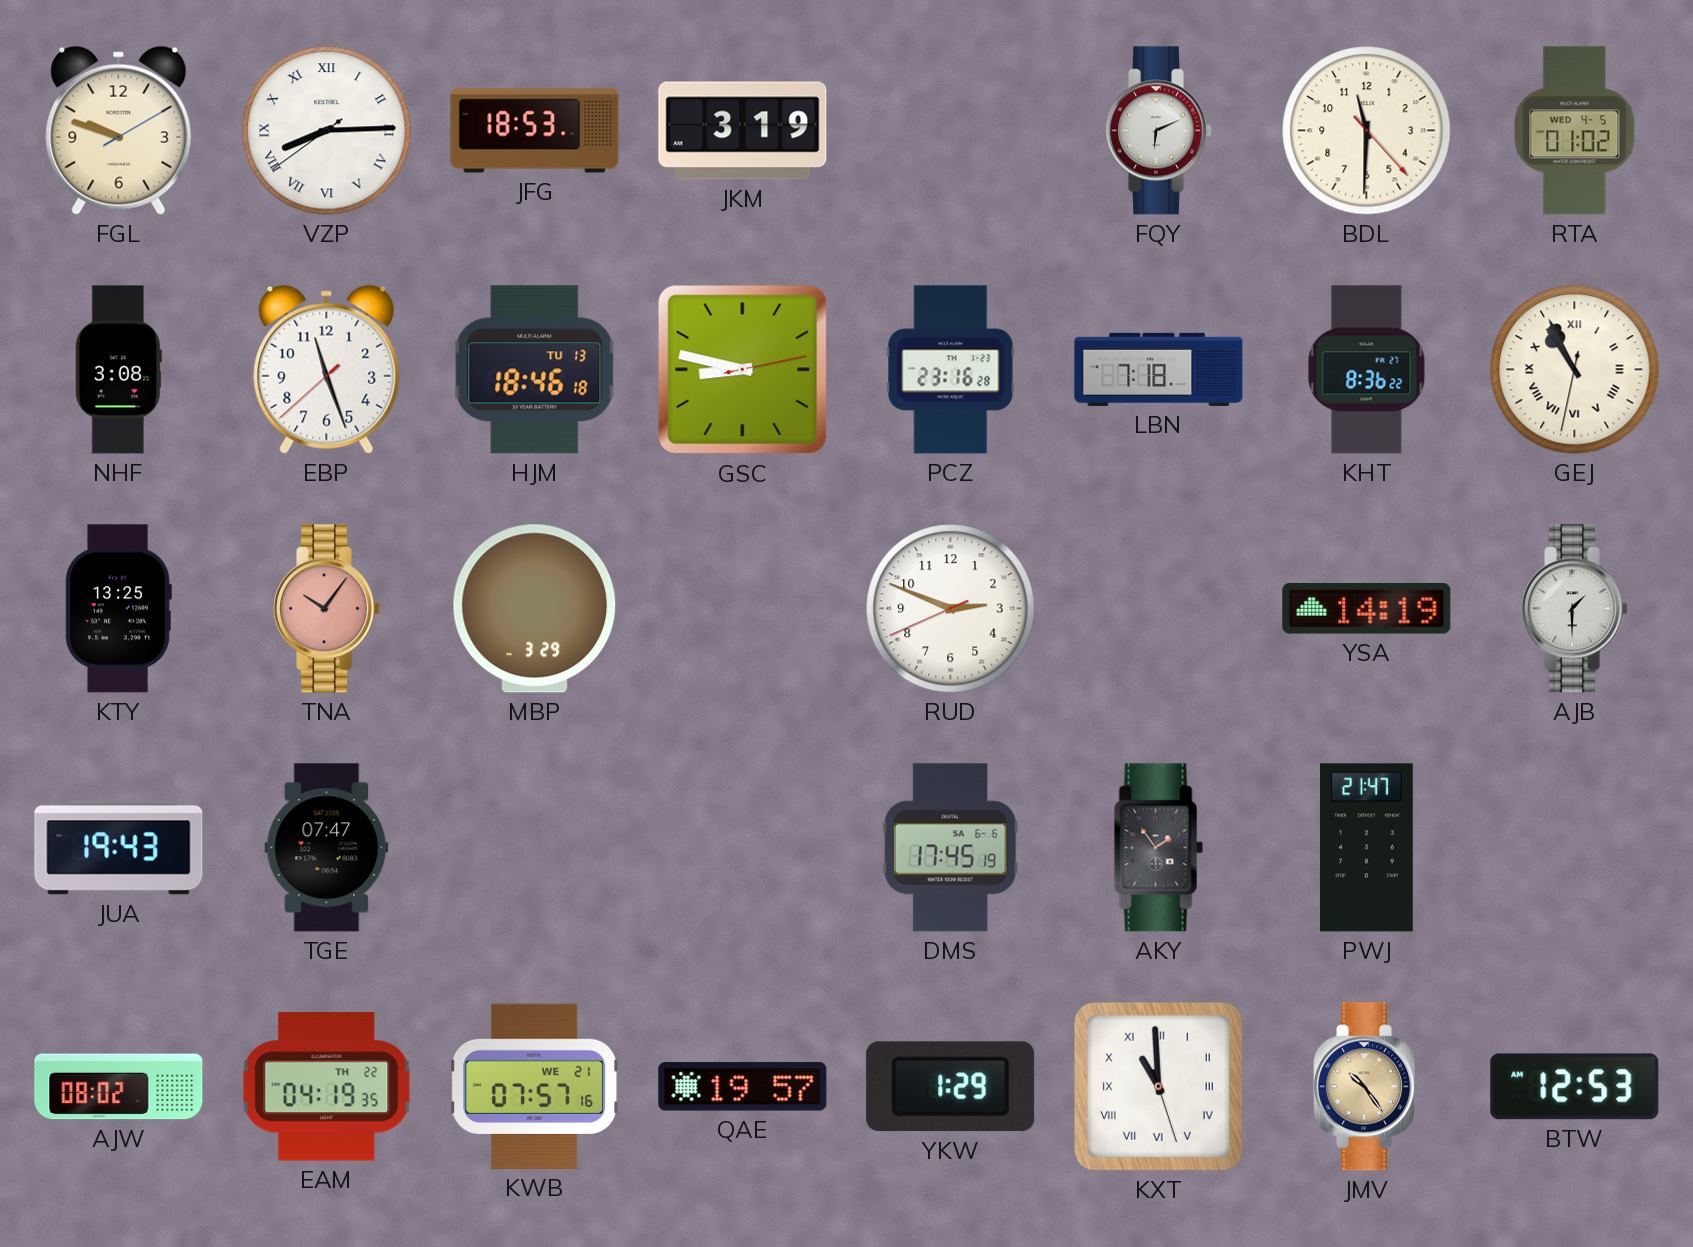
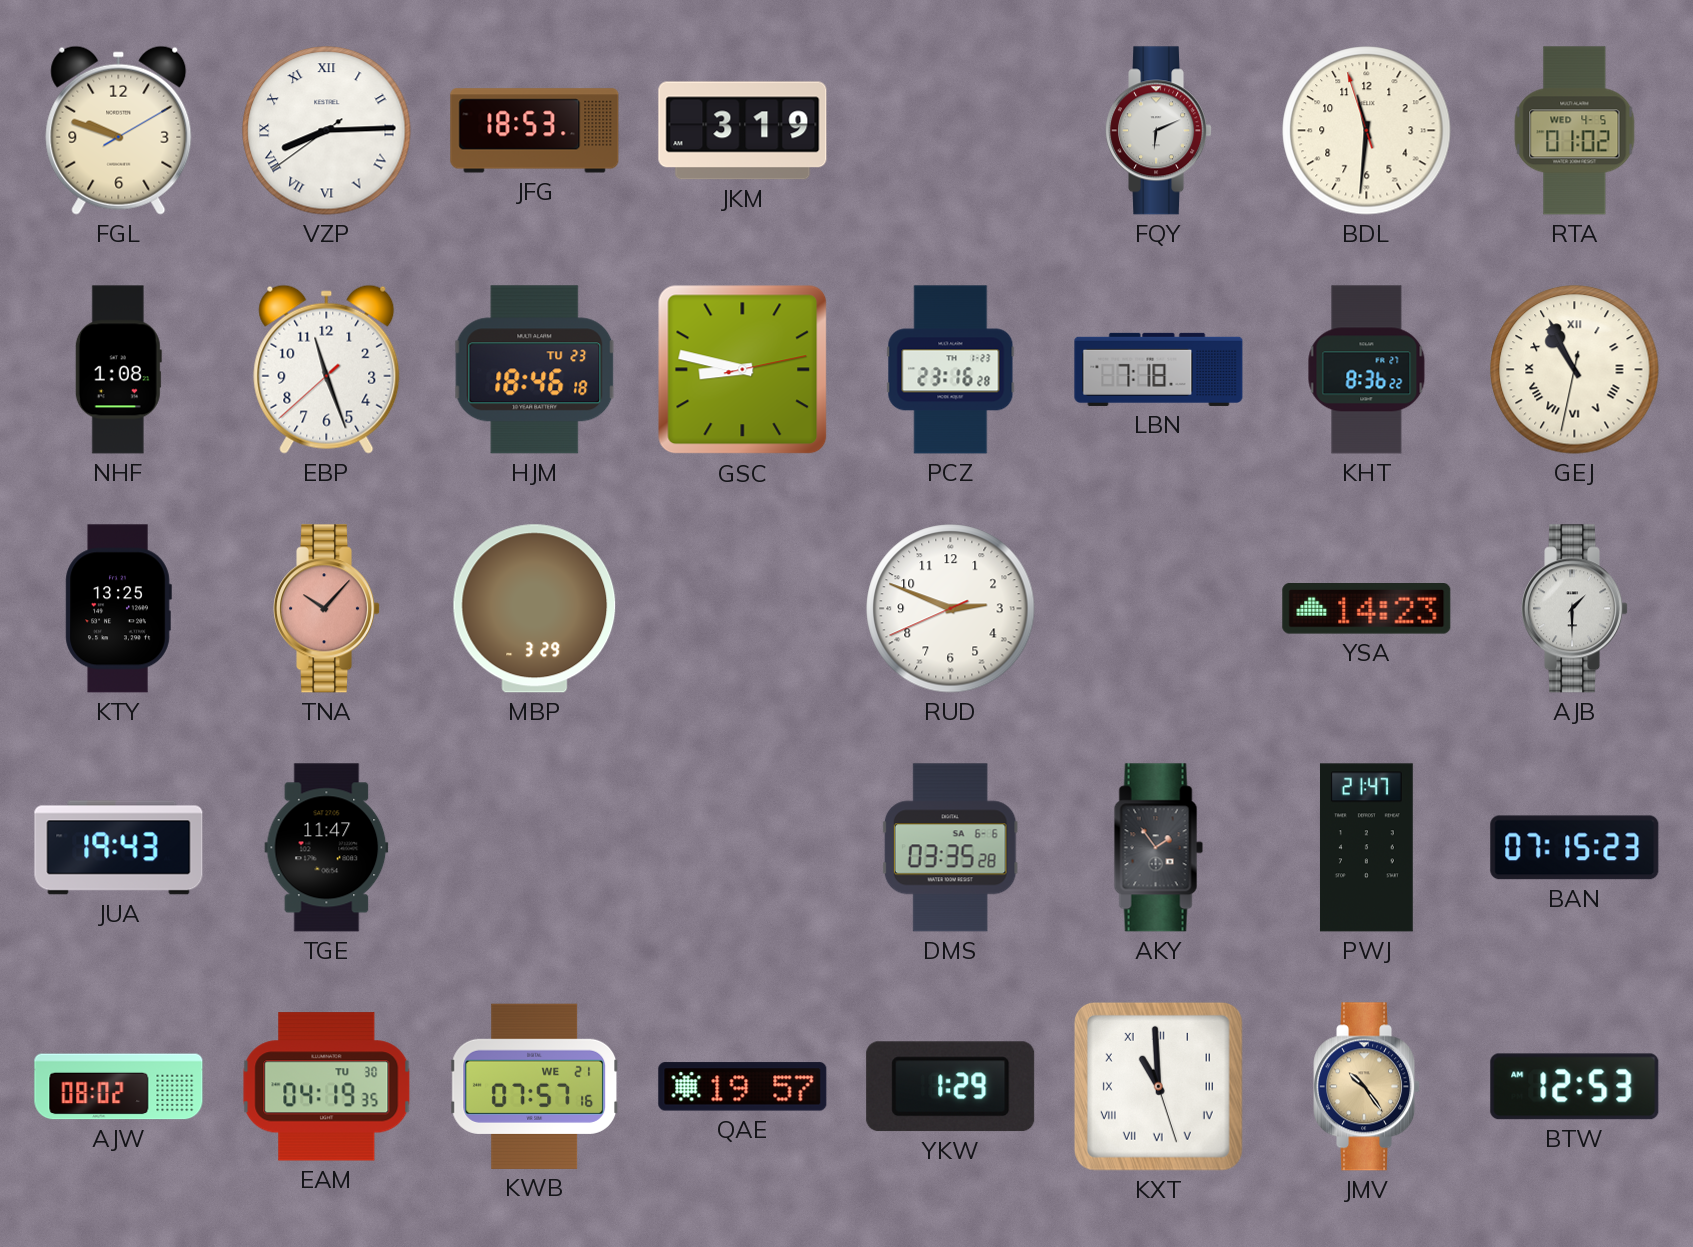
BDL: 11:30:23 -> 11:30:57
NHF: 3:08 -> 1:08
HJM date: TU 13 -> TU 23
TNA: 10:06 -> 10:07
YSA: 14:19 -> 14:23
TGE: 07:47 -> 11:47
DMS: 17:45 -> 03:35
BAN: none -> 07:15
EAM date: TH 22 -> TU 30
